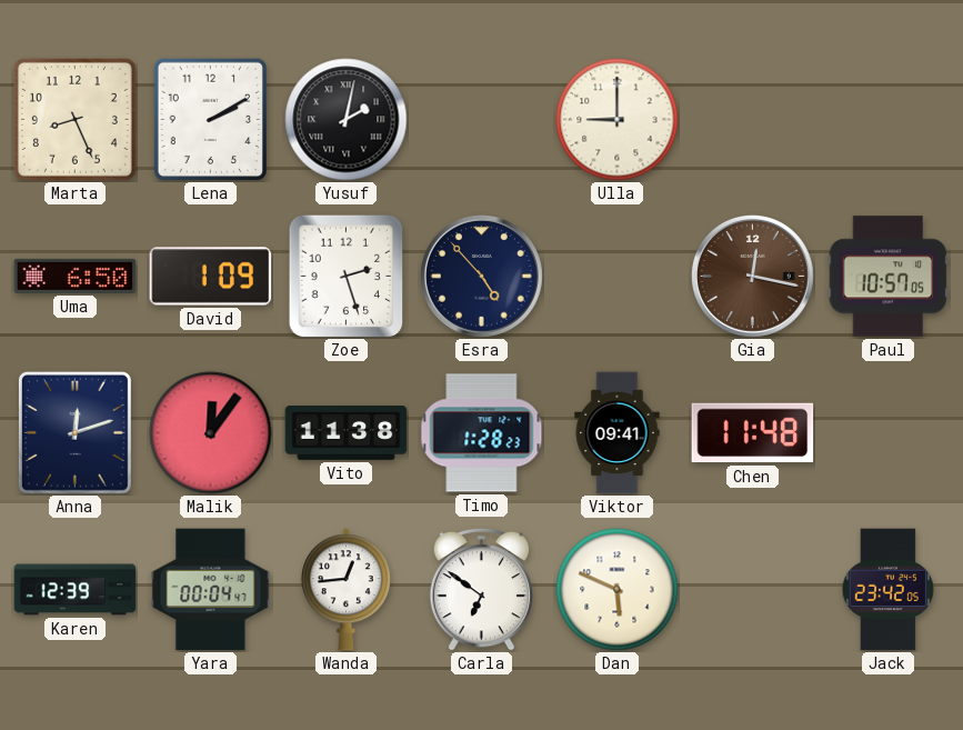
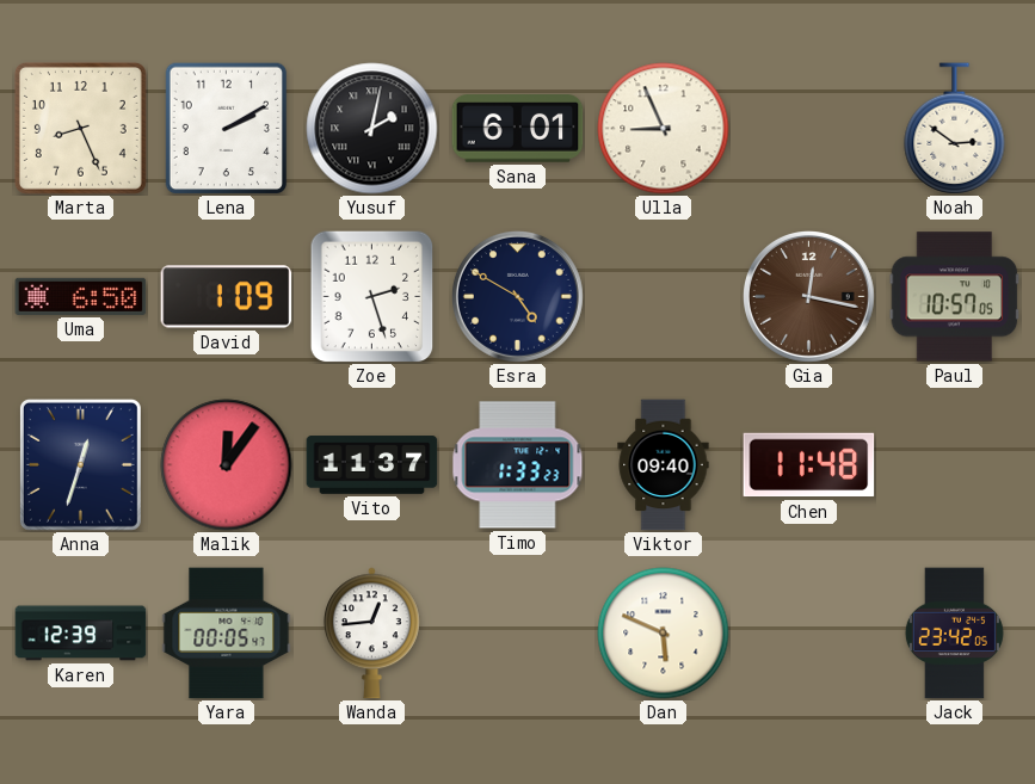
Sana: none -> 6:01
Ulla: 9:00 -> 8:56
Noah: none -> 2:51
Esra: 4:53 -> 4:50
Anna: 12:12 -> 12:33
Vito: 11:38 -> 11:37
Timo: 1:28 -> 1:33
Viktor: 09:41 -> 09:40
Yara: 00:04 -> 00:05
Carla: 6:51 -> none
